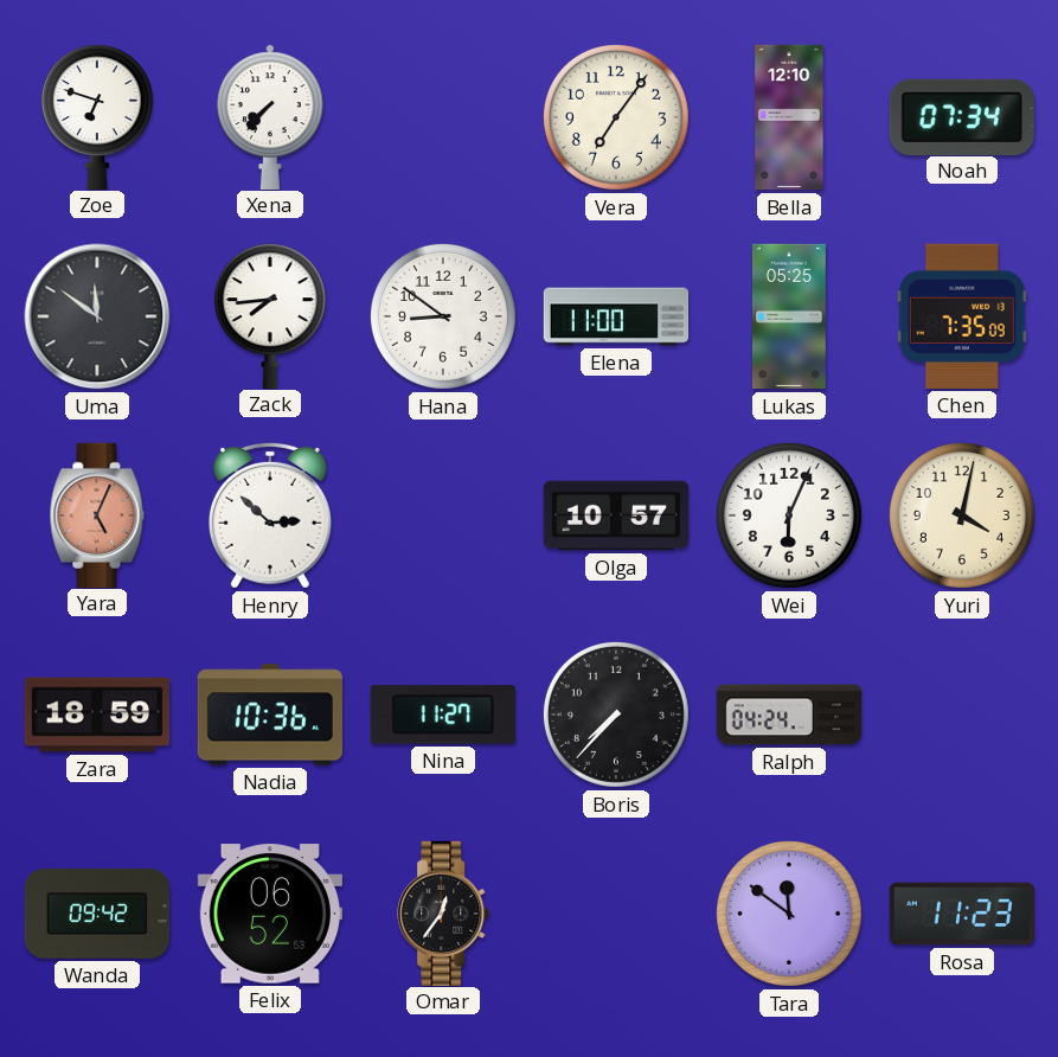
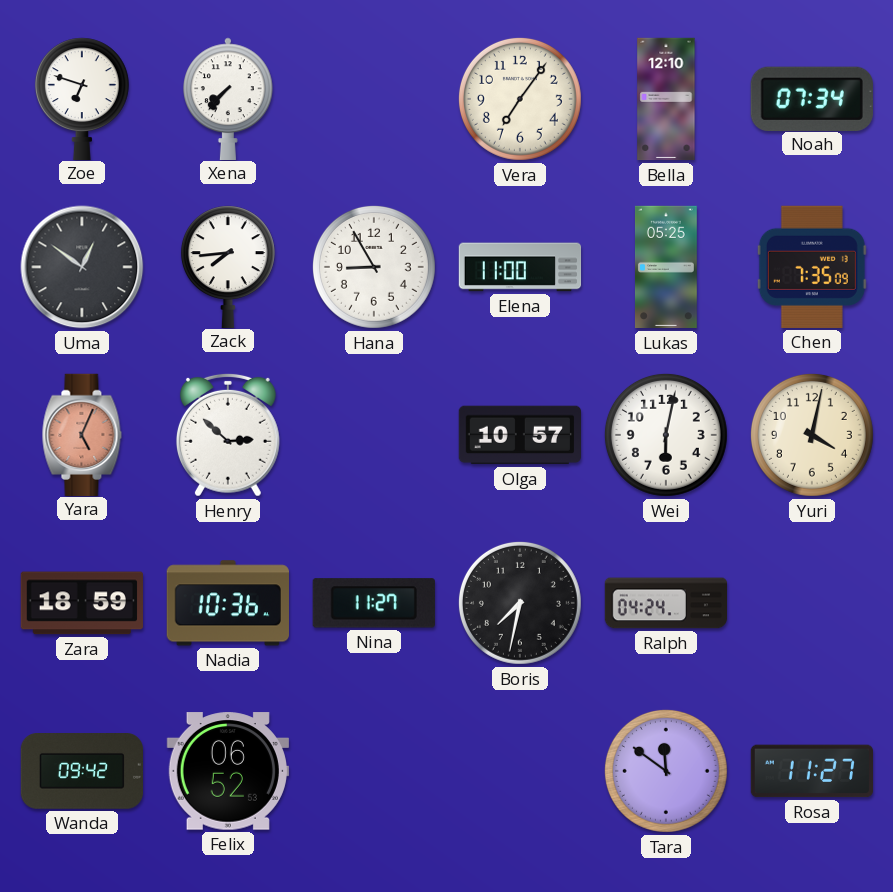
Uma: 11:51 -> 12:51
Hana: 8:51 -> 8:55
Wei: 6:04 -> 6:02
Boris: 7:37 -> 7:32
Omar: 12:36 -> none
Rosa: 11:23 -> 11:27
